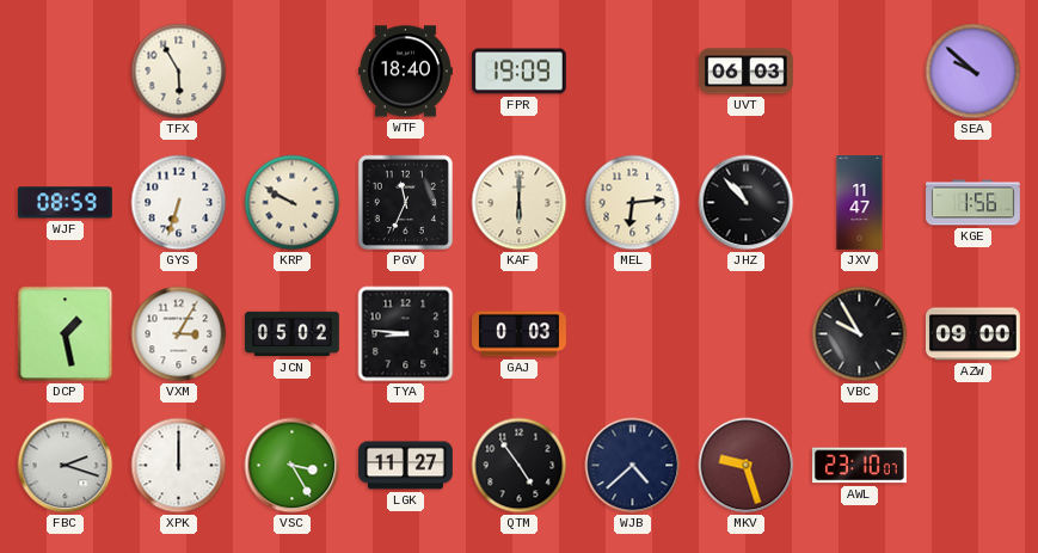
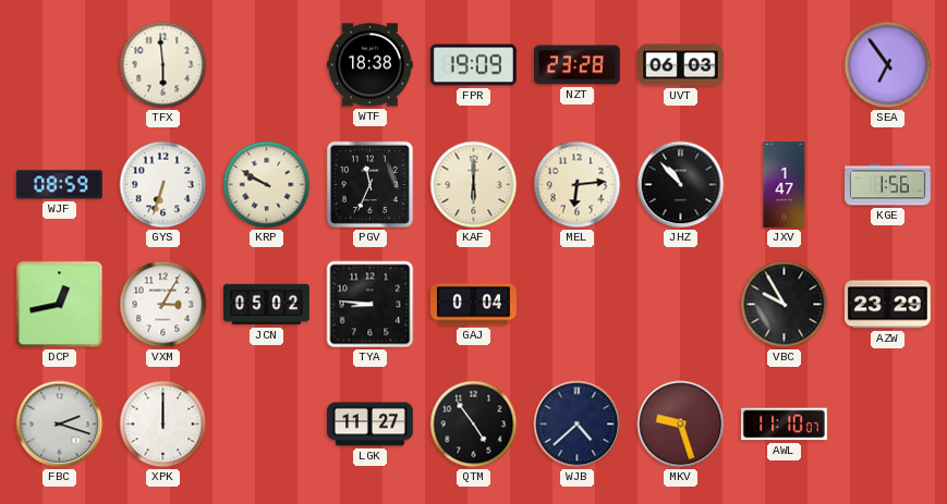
TFX: 5:55 -> 5:59
WTF: 18:40 -> 18:38
NZT: none -> 23:28
SEA: 9:52 -> 6:54
JXV: 11:47 -> 1:47
DCP: 1:28 -> 12:43
GAJ: 0:03 -> 0:04
AZW: 09:00 -> 23:29
VSC: 3:25 -> none
AWL: 23:10 -> 11:10
